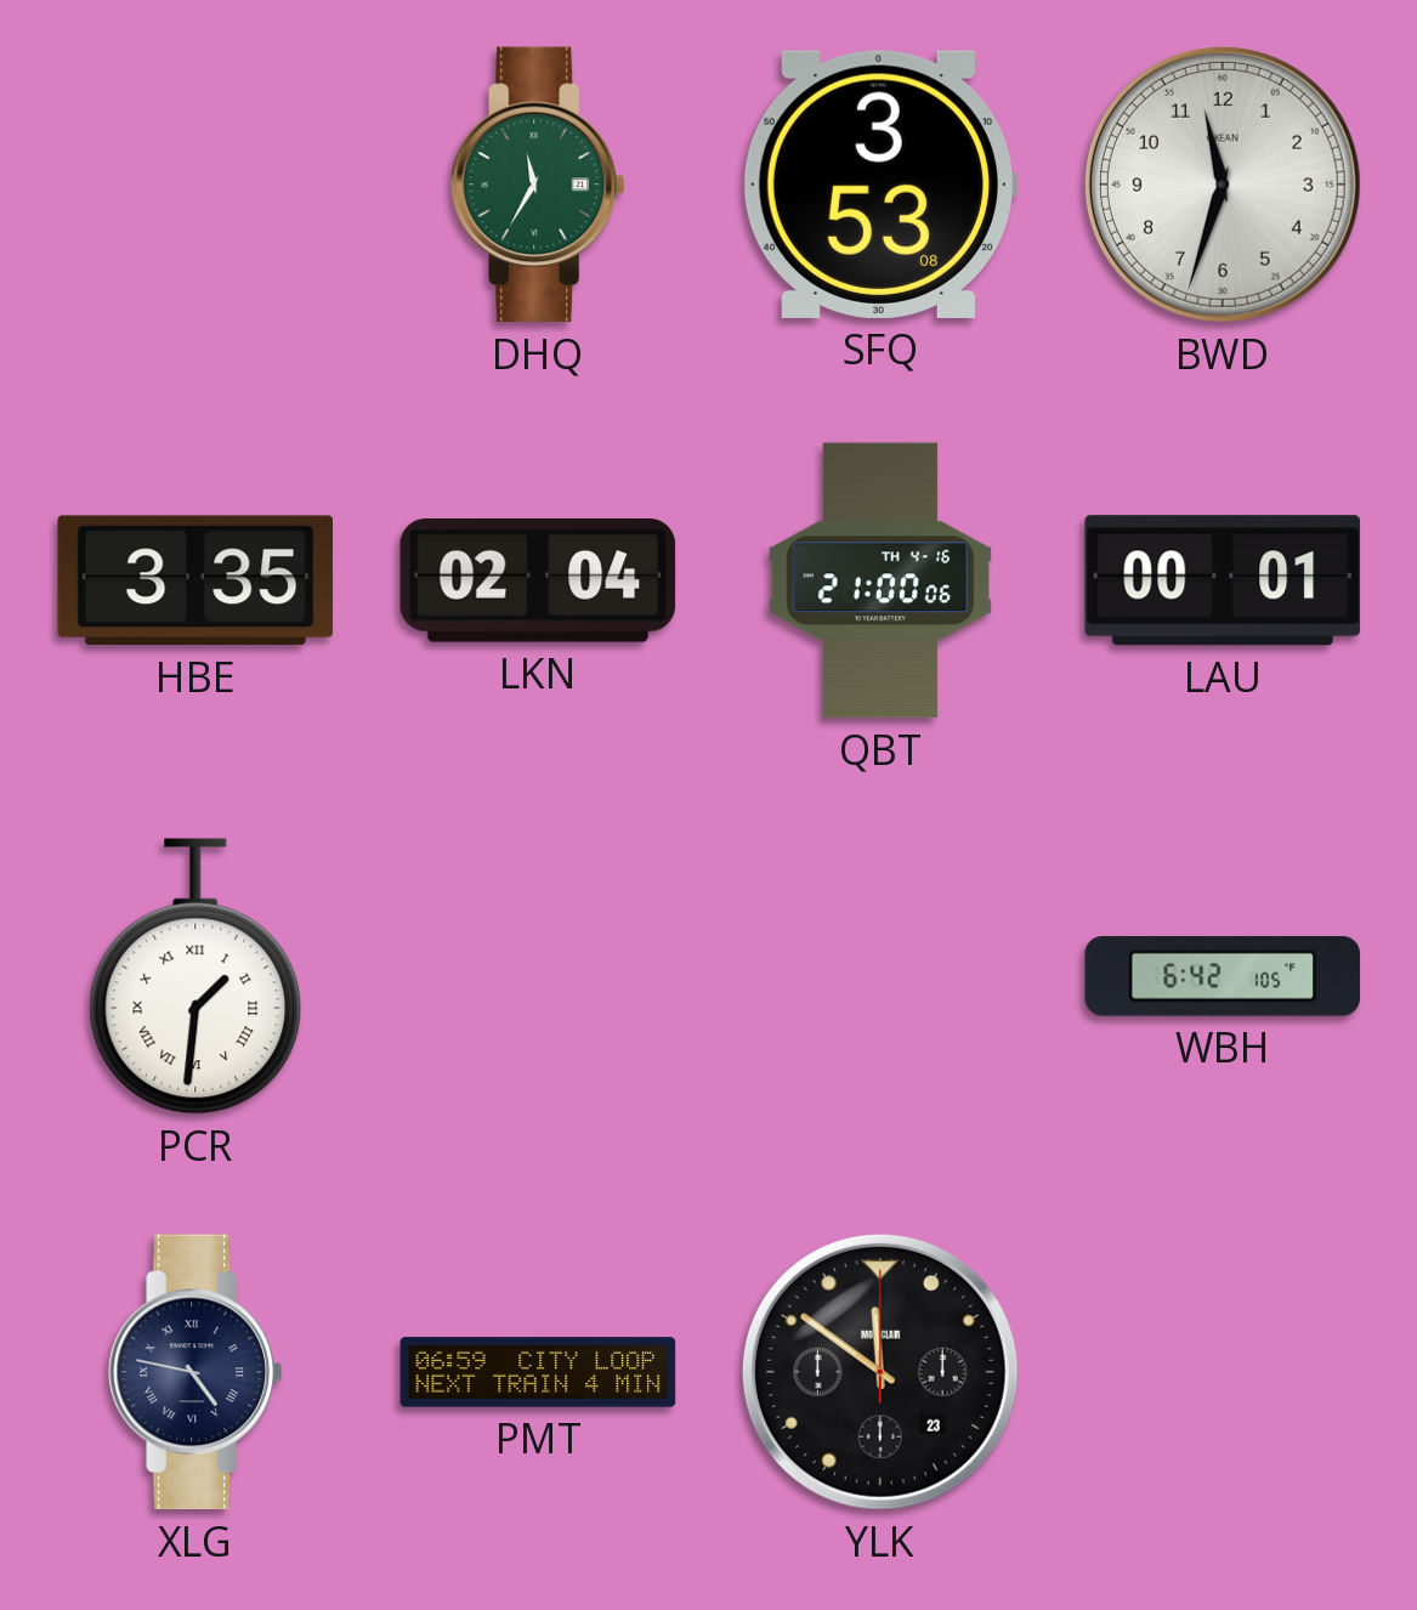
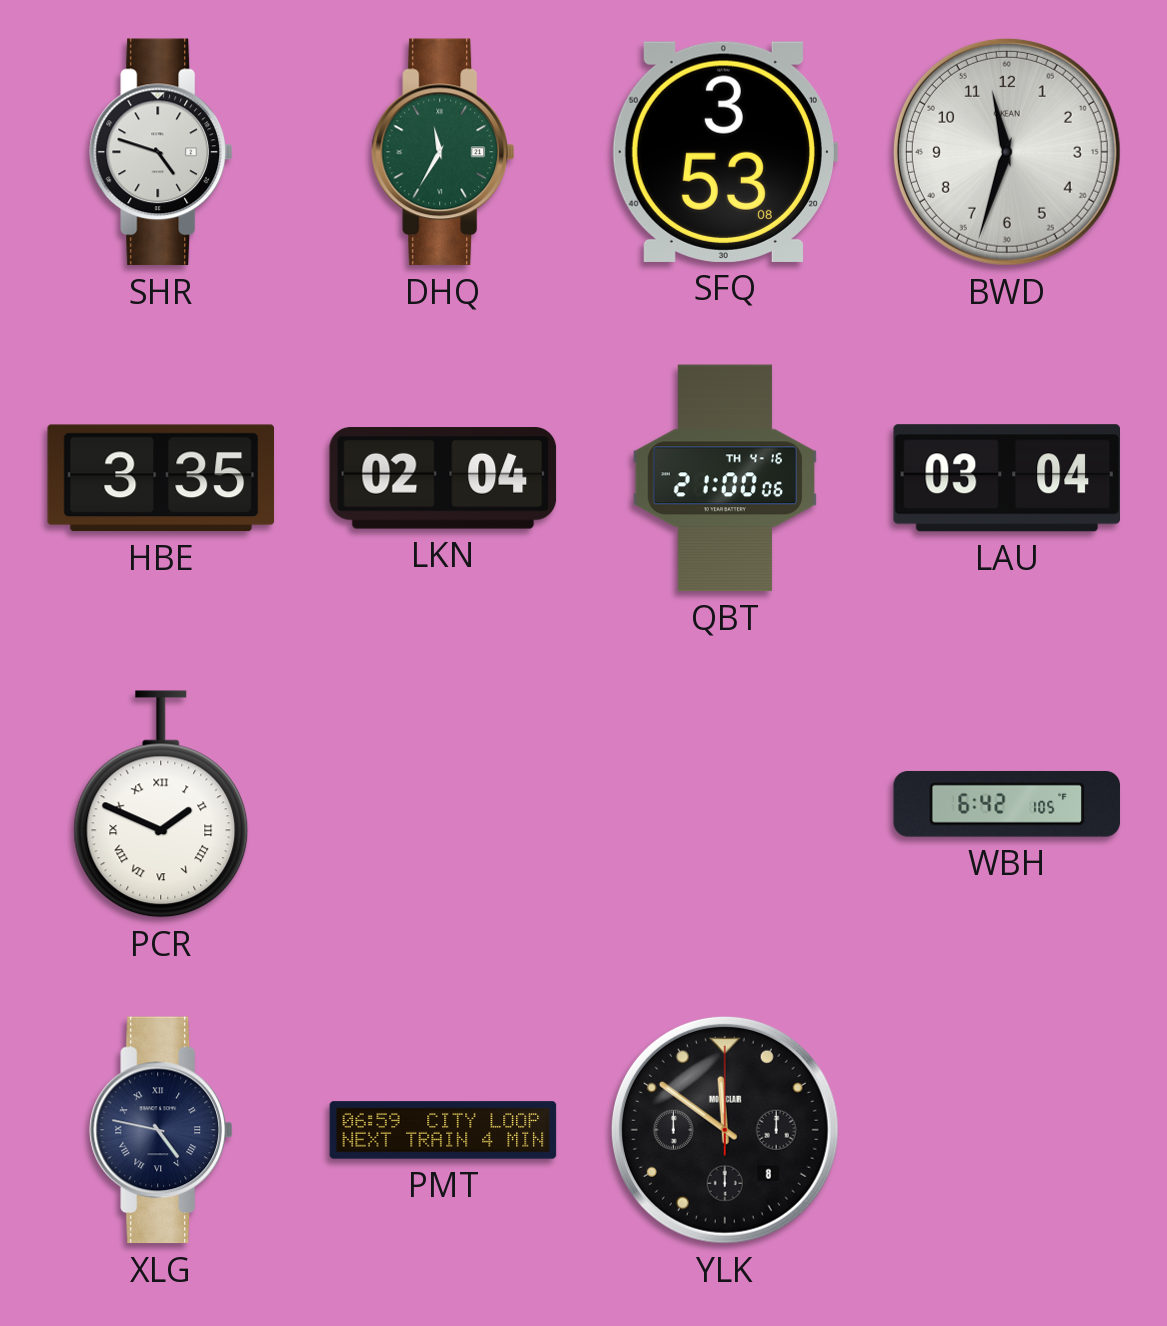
SHR: none -> 4:48
LAU: 00:01 -> 03:04
PCR: 1:31 -> 1:49
YLK date: 23 -> 8
